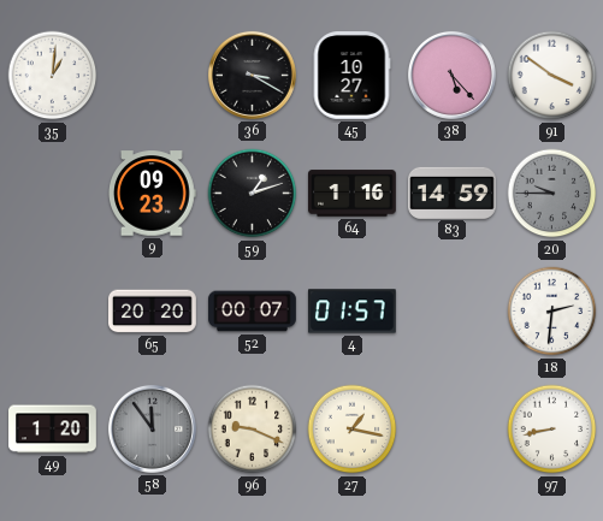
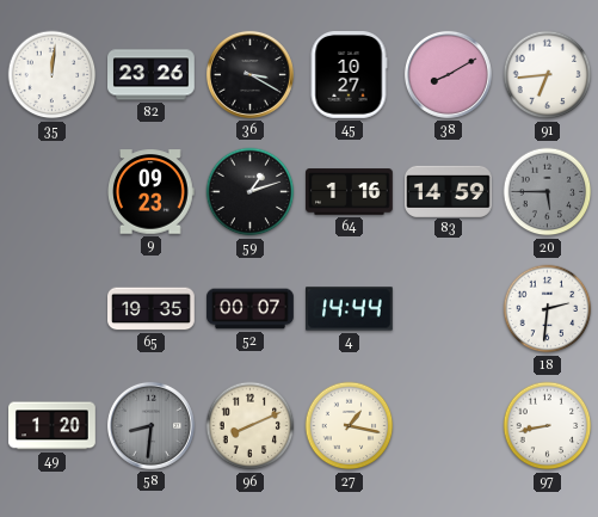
35: 1:01 -> 12:01
82: none -> 23:26
38: 5:23 -> 8:10
91: 3:51 -> 6:44
20: 9:45 -> 5:45
65: 20:20 -> 19:35
4: 01:57 -> 14:44
58: 11:54 -> 8:31
96: 9:19 -> 8:11
